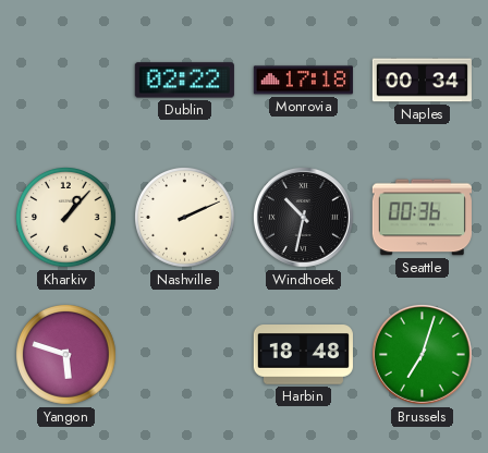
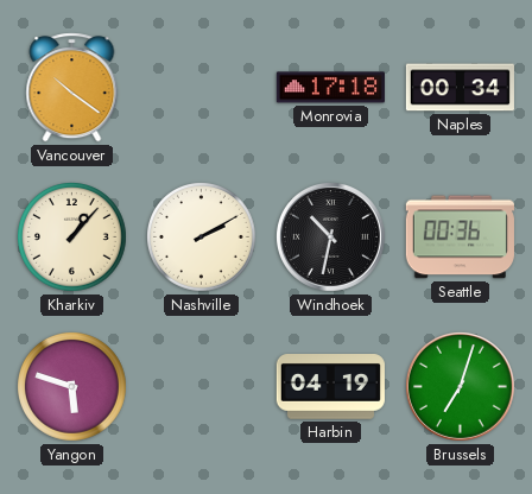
Vancouver: none -> 10:21
Dublin: 02:22 -> none
Nashville: 2:11 -> 2:10
Harbin: 18:48 -> 04:19
